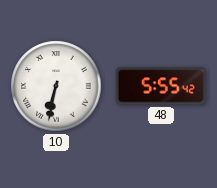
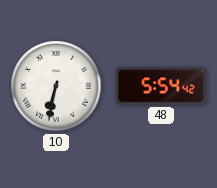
48: 5:55 -> 5:54
